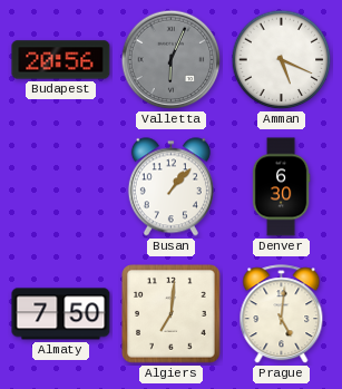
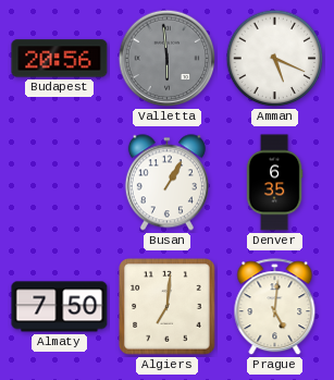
Valletta: 6:04 -> 5:59
Busan: 1:07 -> 1:05
Denver: 6:30 -> 6:35
